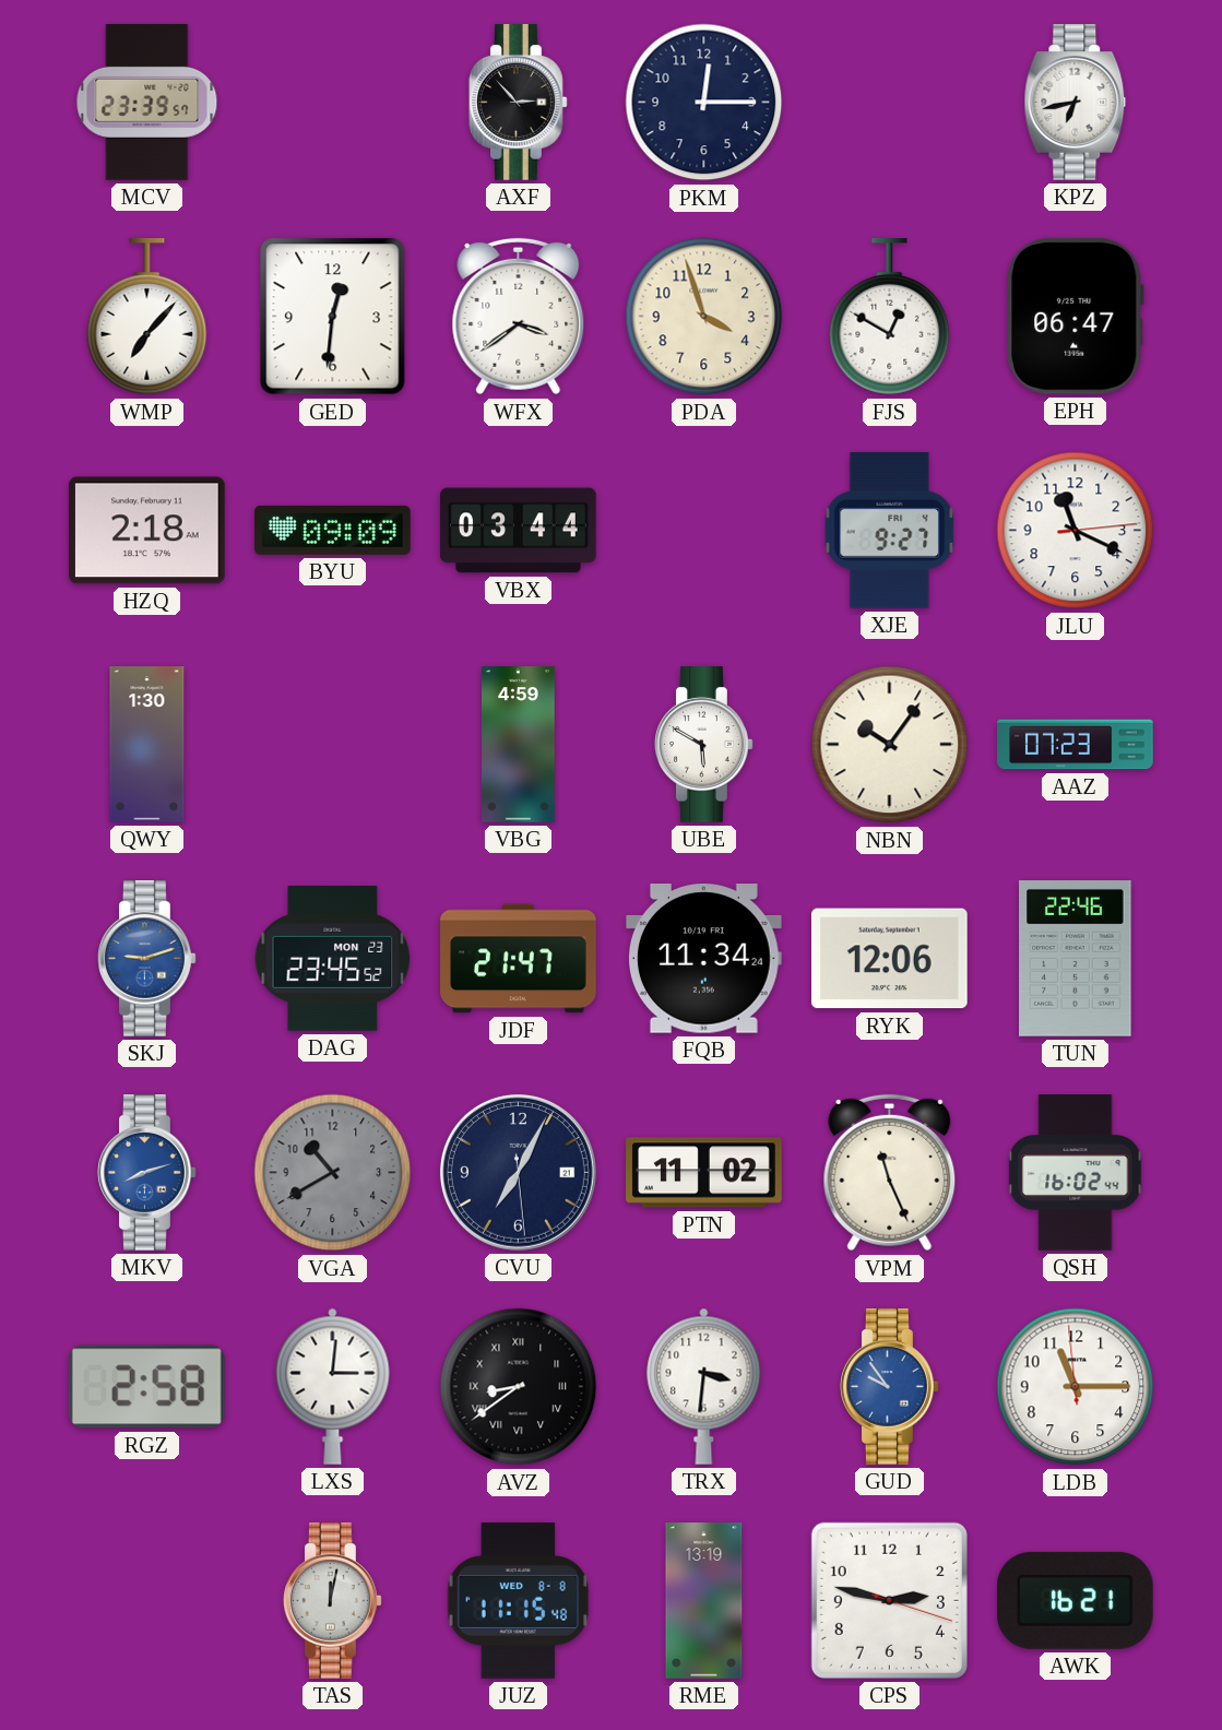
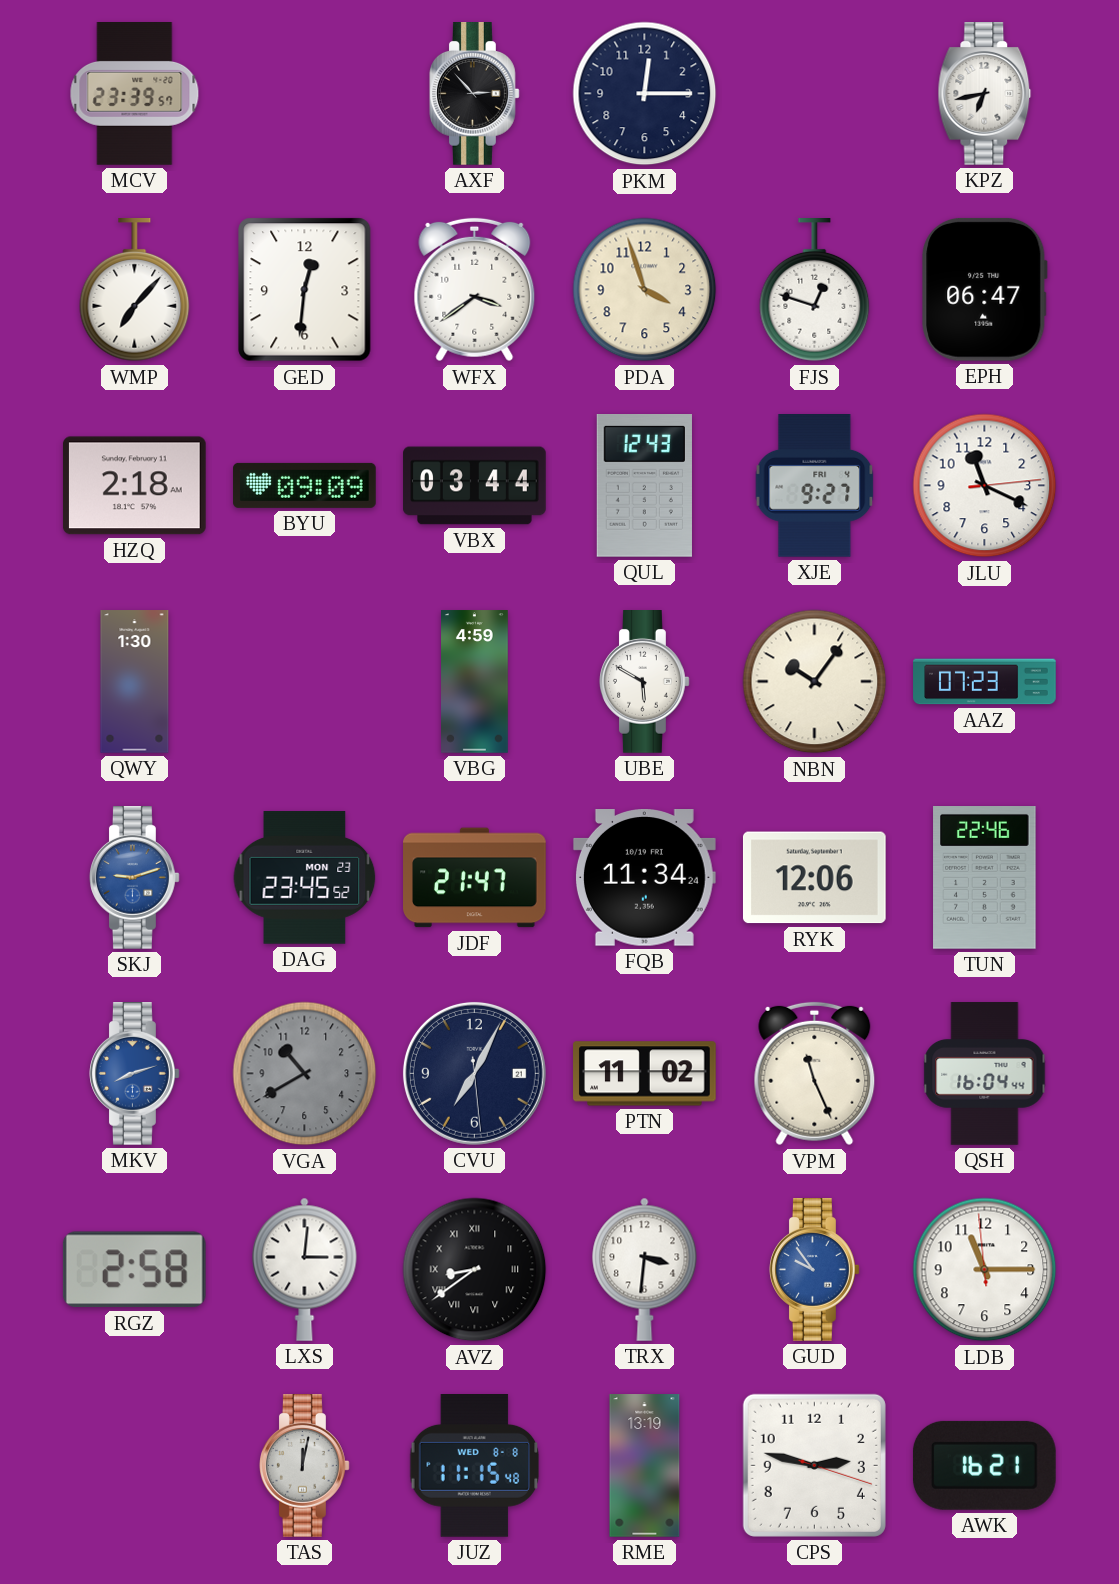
FJS: 12:50 -> 12:48
QUL: none -> 12:43
QSH: 16:02 -> 16:04
